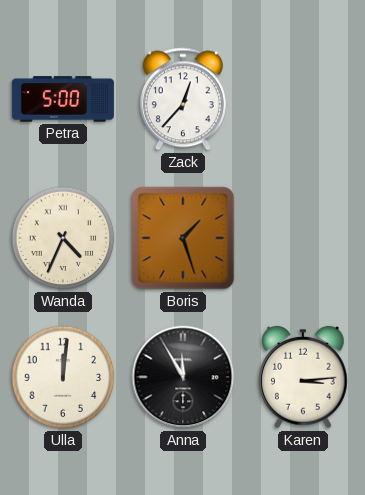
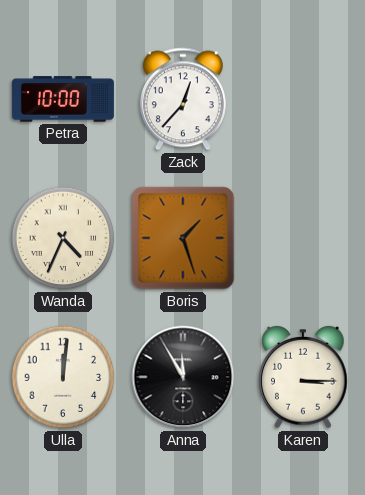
Petra: 5:00 -> 10:00
Karen: 3:14 -> 3:15
